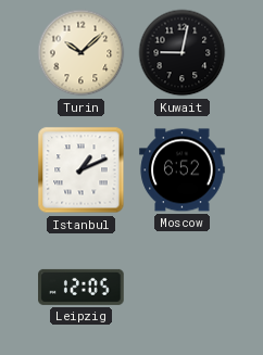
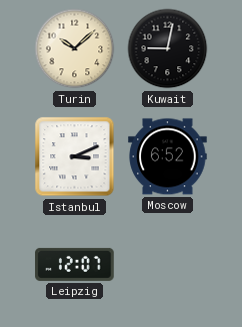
Istanbul: 1:11 -> 3:11
Leipzig: 12:05 -> 12:07
